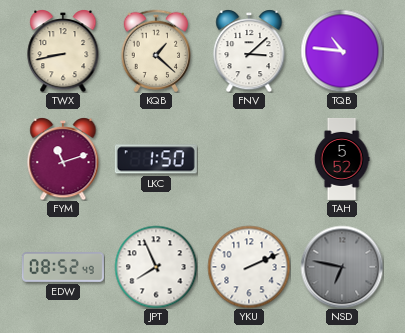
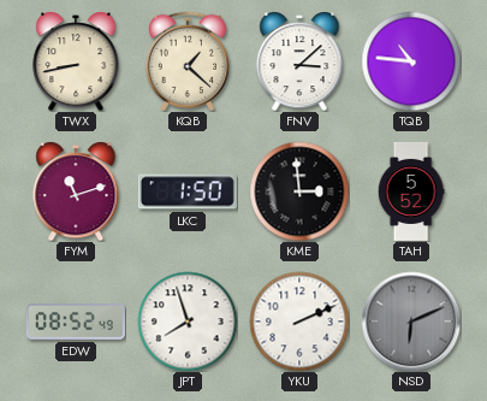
KME: none -> 2:59
JPT: 7:56 -> 7:57
NSD: 6:47 -> 6:11
